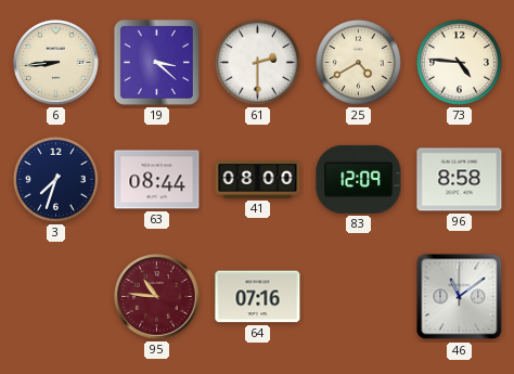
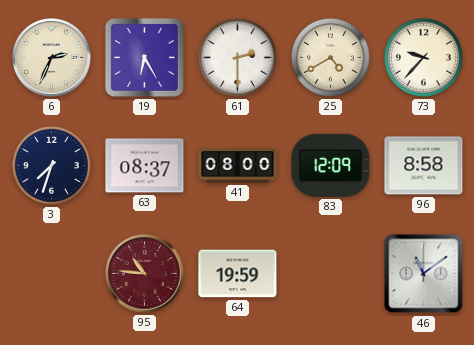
6: 8:44 -> 2:34
19: 3:22 -> 6:25
73: 4:46 -> 9:37
63: 08:44 -> 08:37
64: 07:16 -> 19:59
